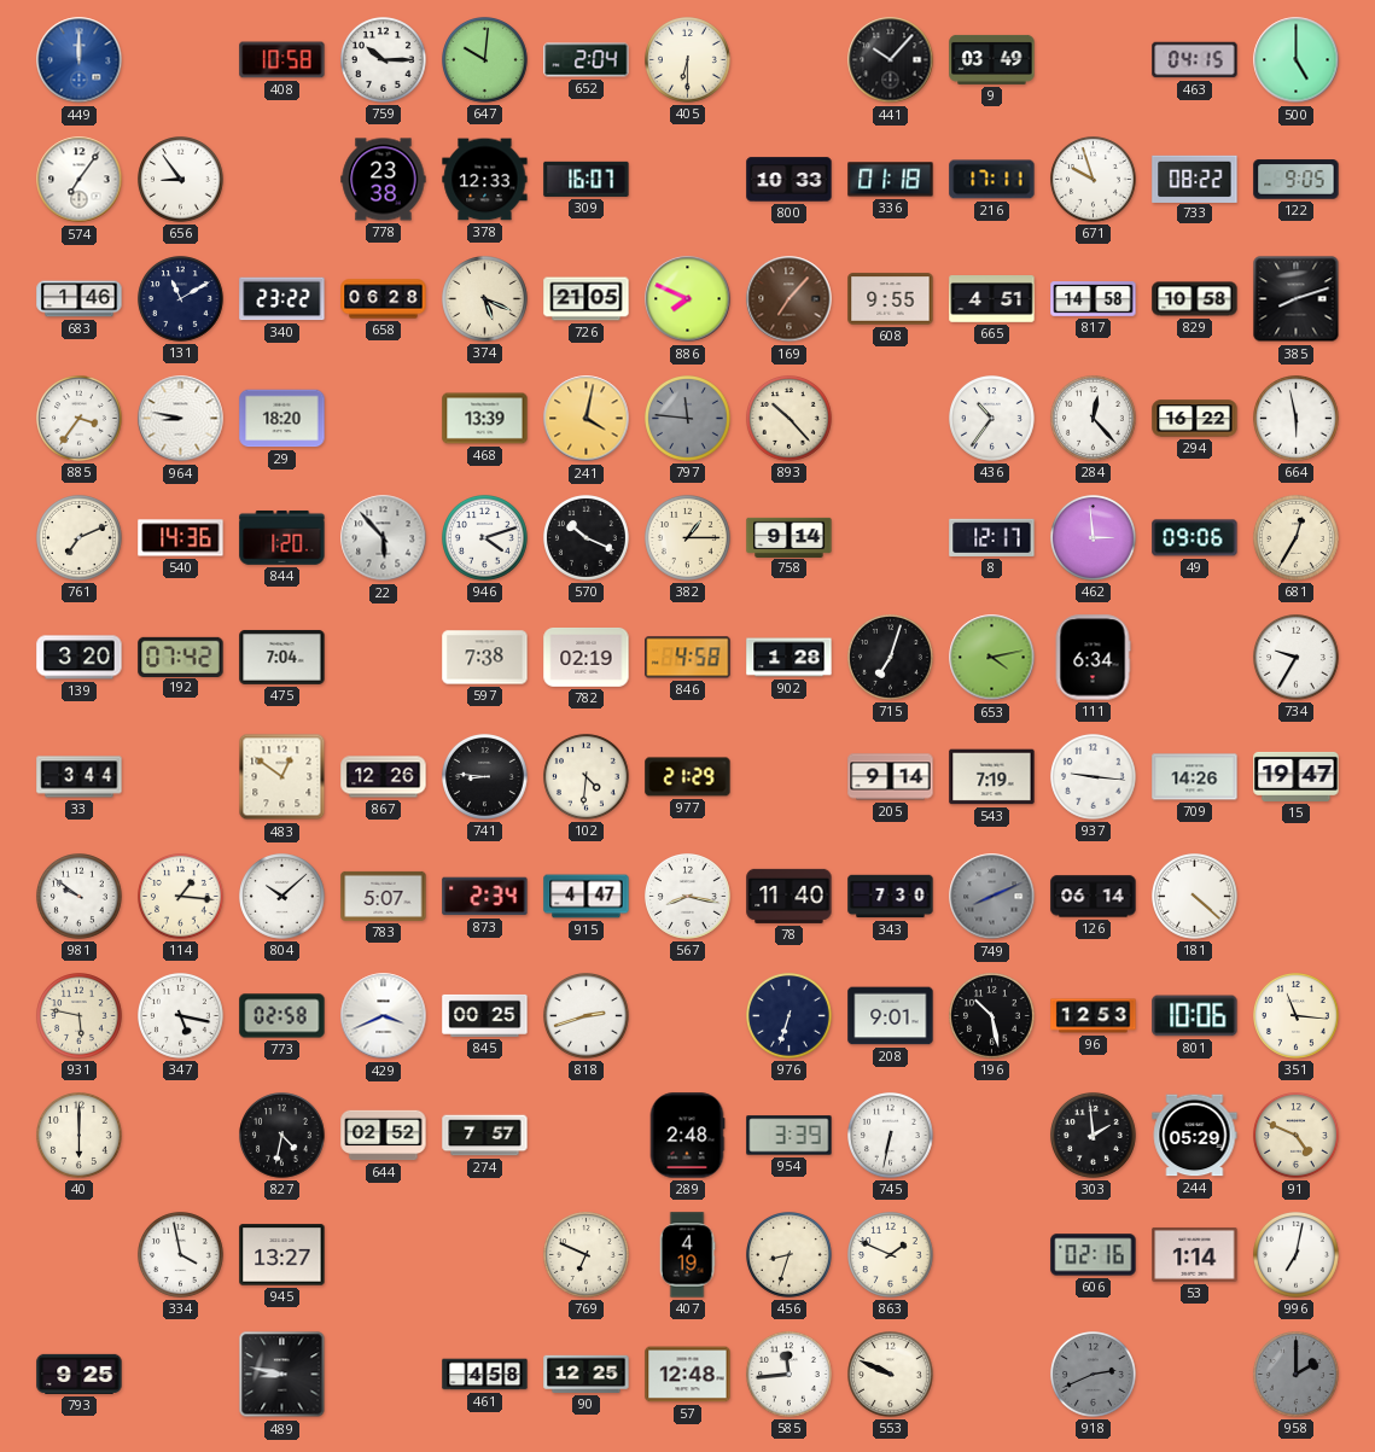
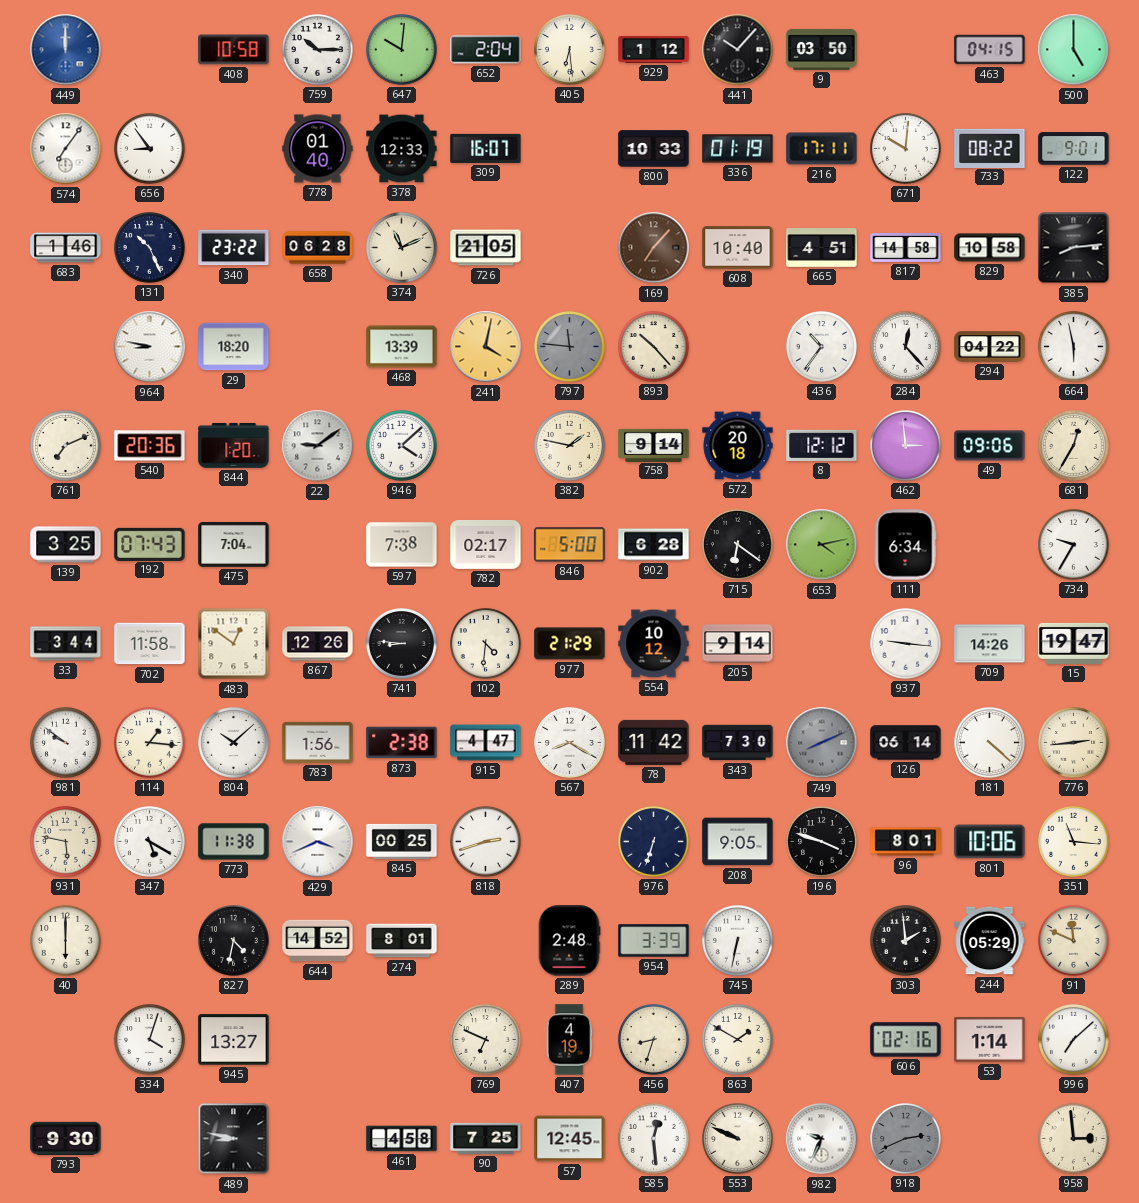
405: 6:30 -> 6:29
929: none -> 1:12
9: 03:49 -> 03:50
778: 23:38 -> 01:40
336: 01:18 -> 01:19
671: 9:57 -> 10:01
122: 9:05 -> 9:01
131: 11:10 -> 10:26
374: 5:19 -> 11:11
886: 7:49 -> none
608: 9:55 -> 10:40
385: 8:12 -> 8:14
885: 3:36 -> none
294: 16:22 -> 04:22
540: 14:36 -> 20:36
22: 5:53 -> 9:09
946: 4:12 -> 4:08
570: 10:19 -> none
382: 1:15 -> 1:47
572: none -> 20:18
8: 12:17 -> 12:12
139: 3:20 -> 3:25
192: 07:42 -> 07:43
782: 02:19 -> 02:17
846: 4:58 -> 5:00
902: 1:28 -> 6:28
715: 7:03 -> 6:21
702: none -> 11:58
554: none -> 10:12
543: 7:19 -> none
783: 5:07 -> 1:56
873: 2:34 -> 2:38
567: 8:17 -> 8:20
78: 11:40 -> 11:42
776: none -> 2:44
347: 5:17 -> 5:20
773: 02:58 -> 11:38
208: 9:01 -> 9:05
196: 10:28 -> 3:48
96: 12:53 -> 8:01
644: 02:52 -> 14:52
274: 7:57 -> 8:01
91: 4:49 -> 11:49
334: 3:58 -> 4:03
863: 1:49 -> 1:50
996: 7:02 -> 7:08
793: 9:25 -> 9:30
90: 12:25 -> 7:25
57: 12:48 -> 12:45
585: 11:44 -> 12:29
982: none -> 9:34
958: 2:00 -> 2:59
958 dial: grey -> cream
